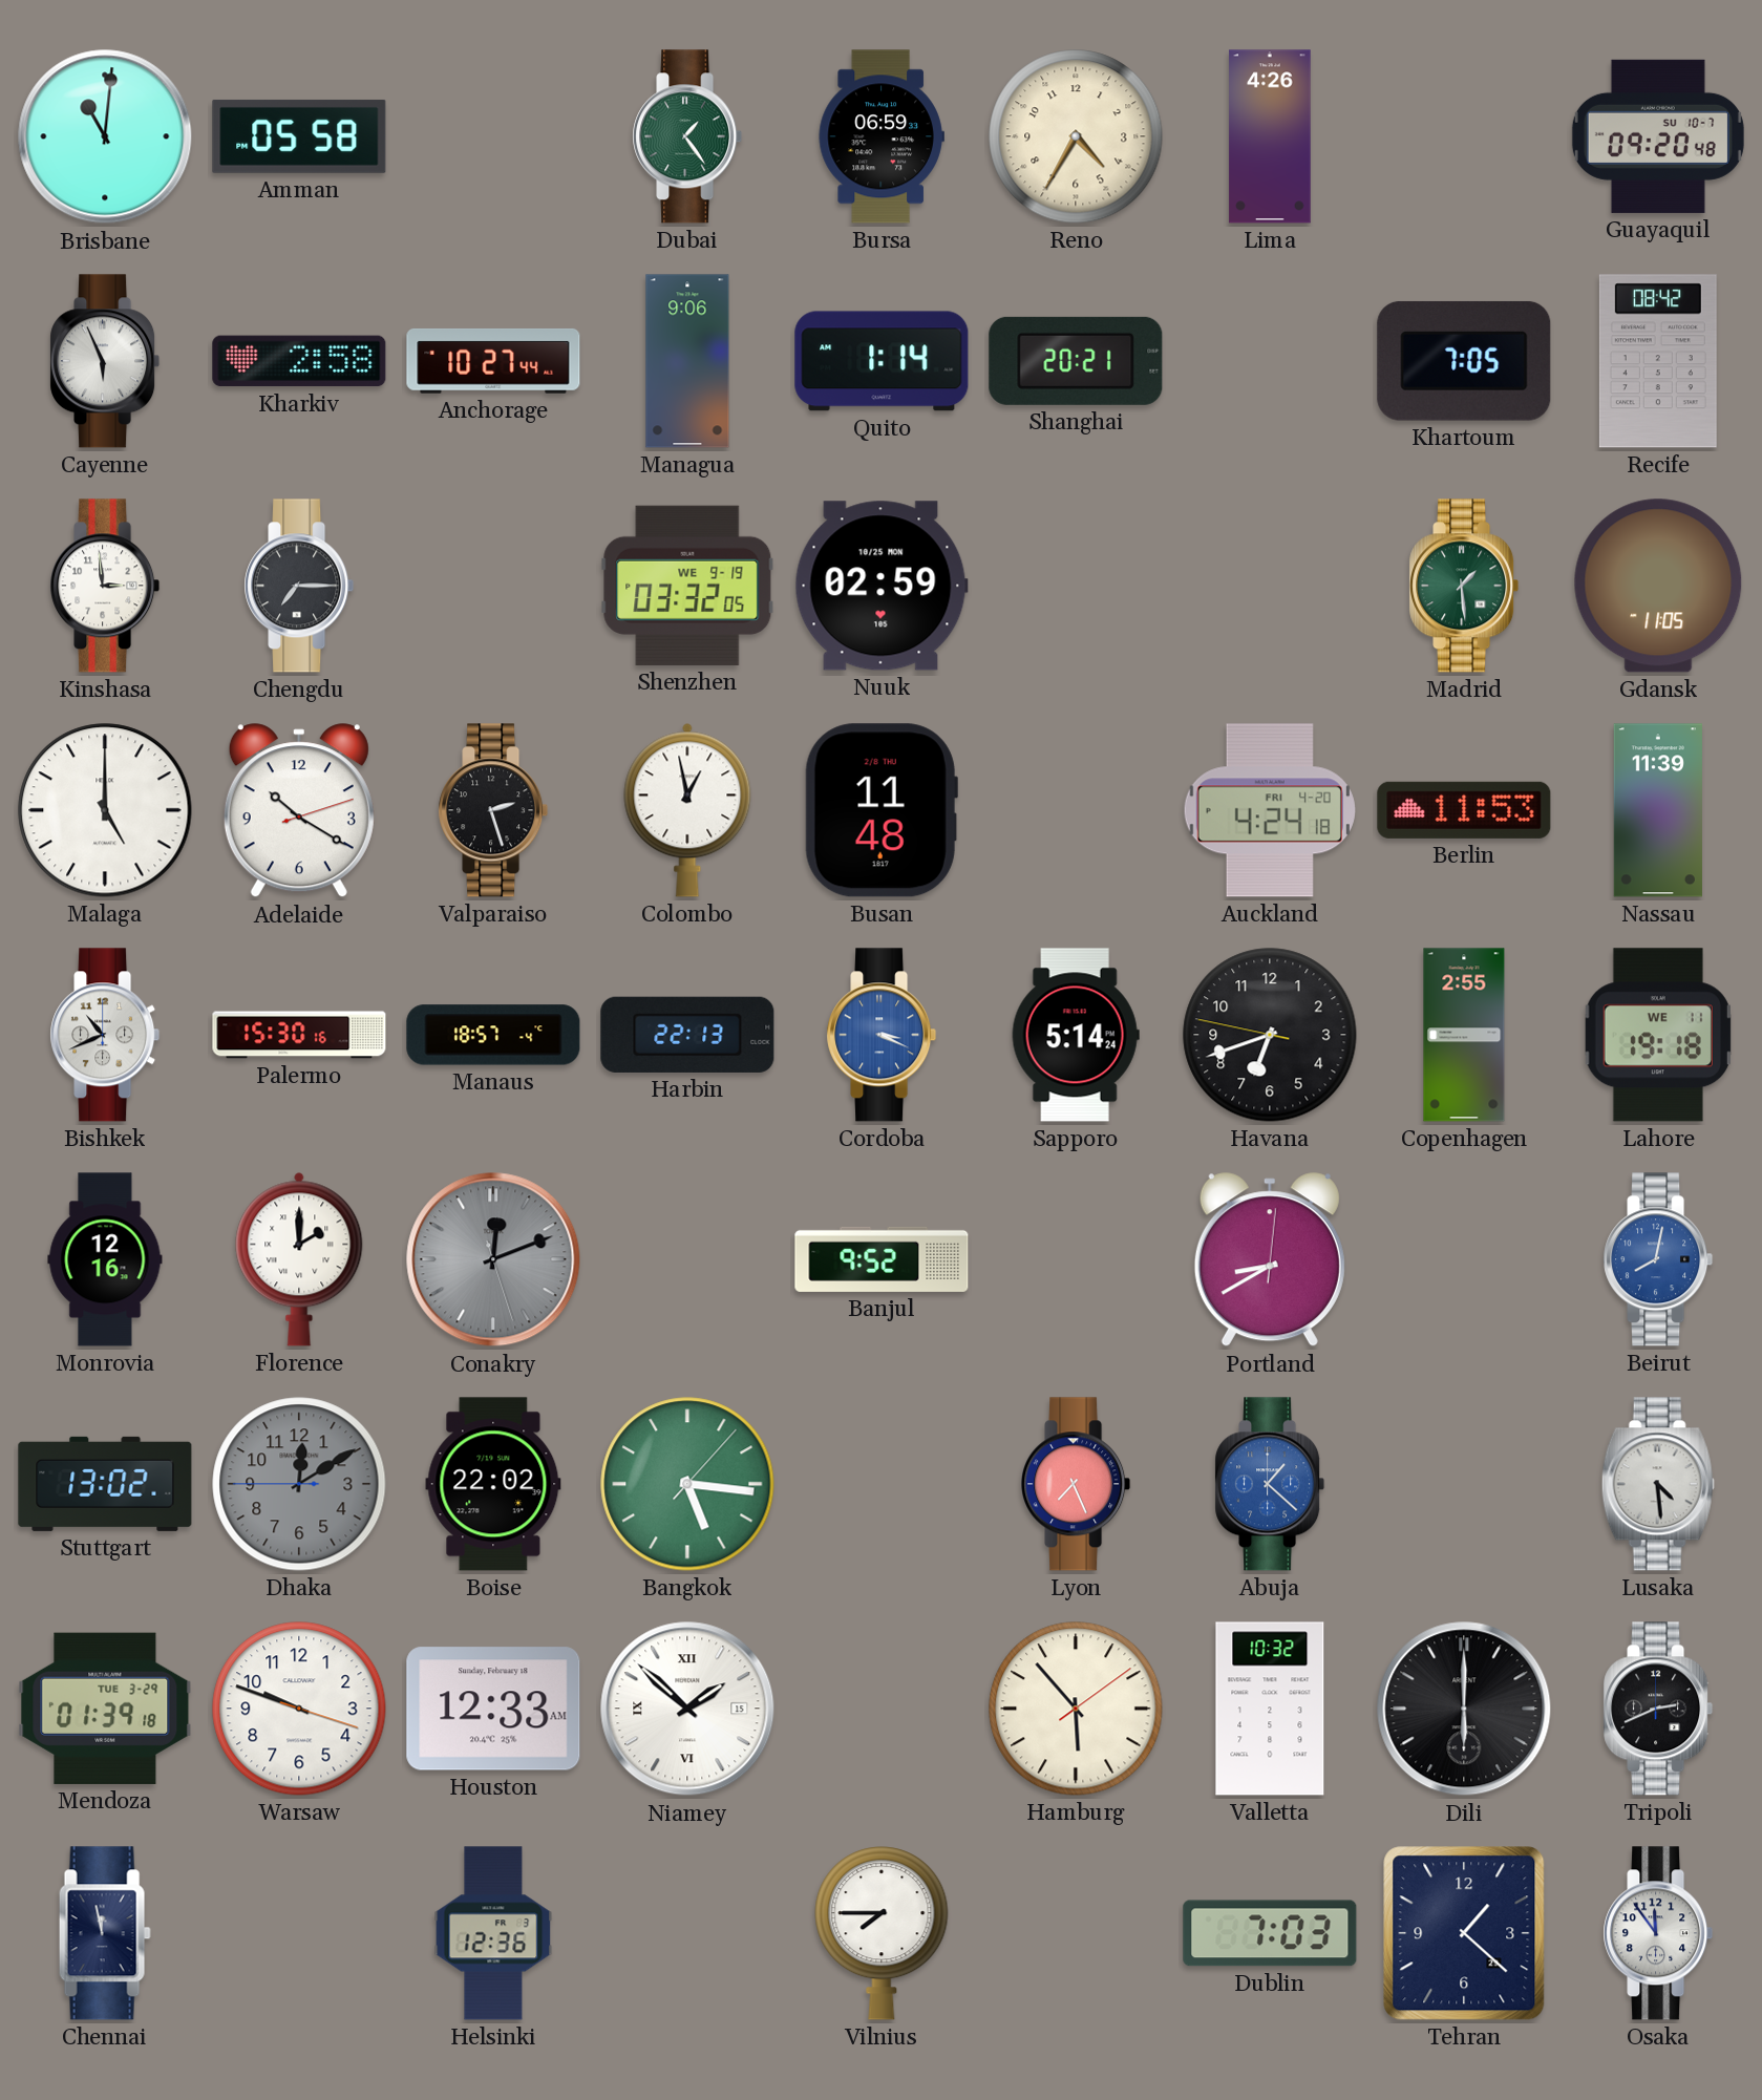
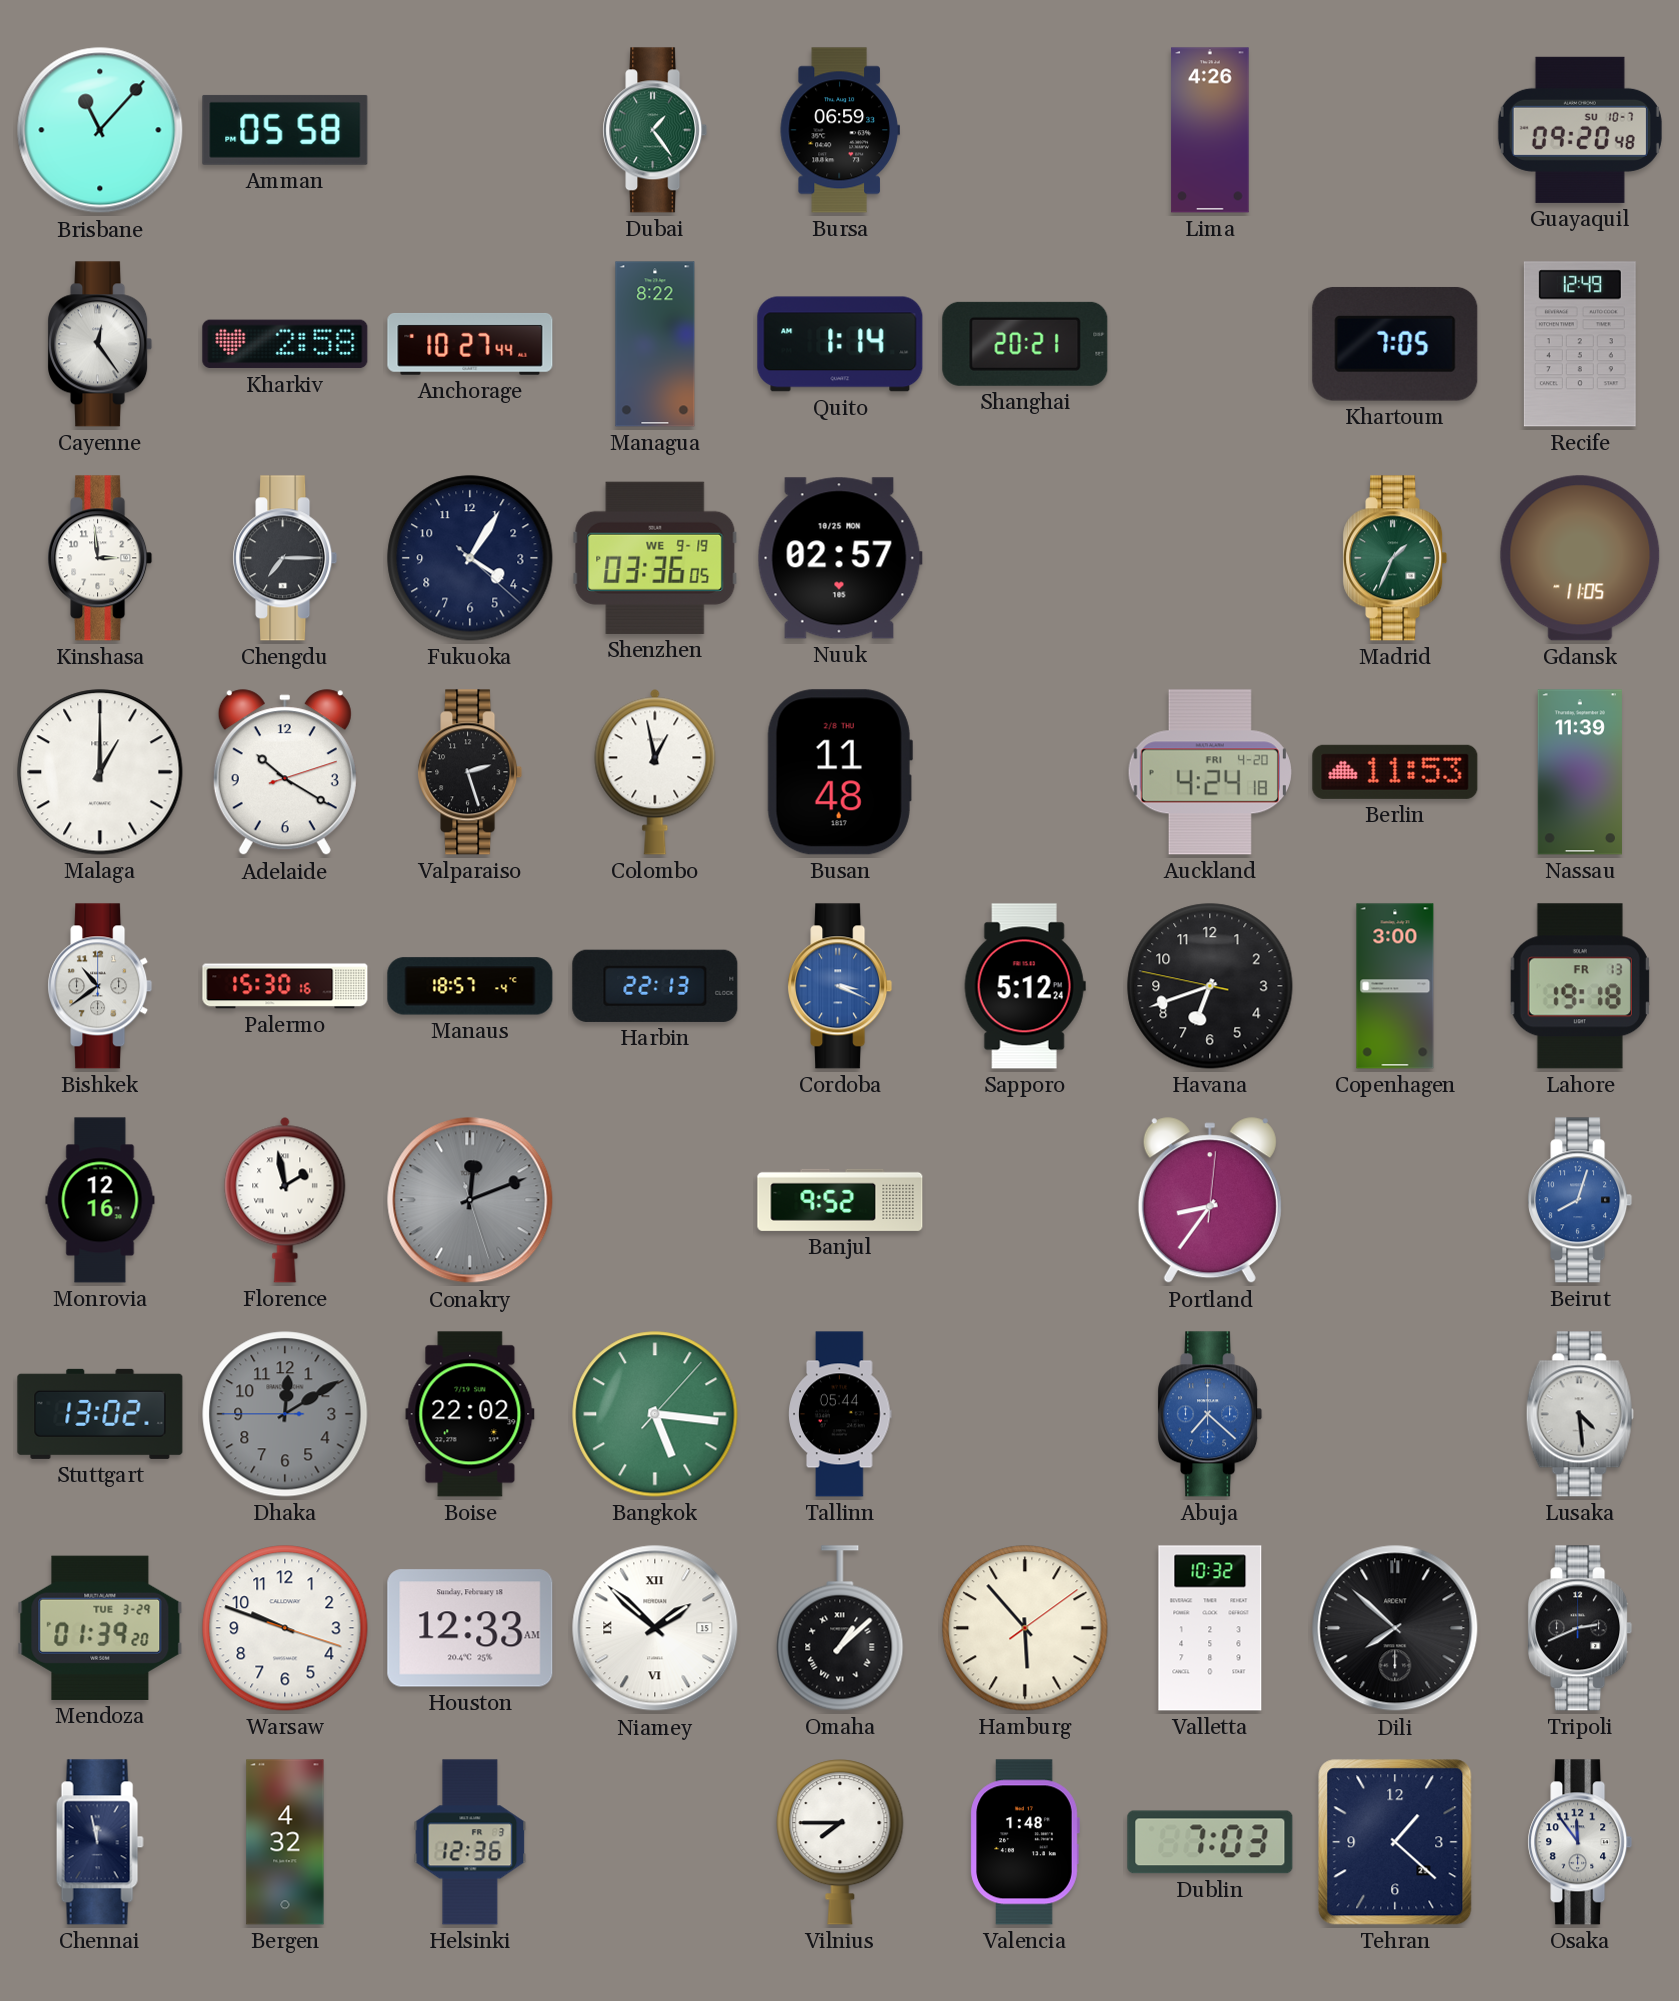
Brisbane: 11:01 -> 11:07
Reno: 4:35 -> none
Cayenne: 5:56 -> 12:24
Managua: 9:06 -> 8:22
Recife: 08:42 -> 12:49
Fukuoka: none -> 4:05
Shenzhen: 03:32 -> 03:36
Nuuk: 02:59 -> 02:57
Madrid: 1:29 -> 1:34
Malaga: 5:00 -> 1:00
Bishkek: 10:41 -> 10:39
Sapporo: 5:14 -> 5:12
Copenhagen: 2:55 -> 3:00
Lahore date: WE 11 -> FR 13
Florence: 2:00 -> 1:58
Portland: 8:40 -> 8:36
Beirut: 8:02 -> 8:03
Tallinn: none -> 05:44
Lyon: 7:26 -> none
Abuja: 1:22 -> 7:22
Mendoza: 01:39:18 -> 01:39:20
Omaha: none -> 1:08
Dili: 6:00 -> 7:52
Bergen: none -> 4:32
Valencia: none -> 1:48
